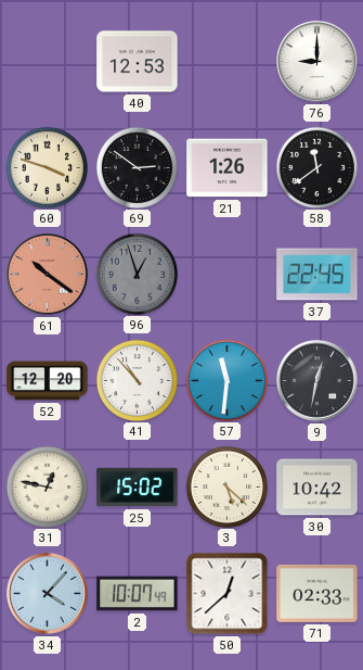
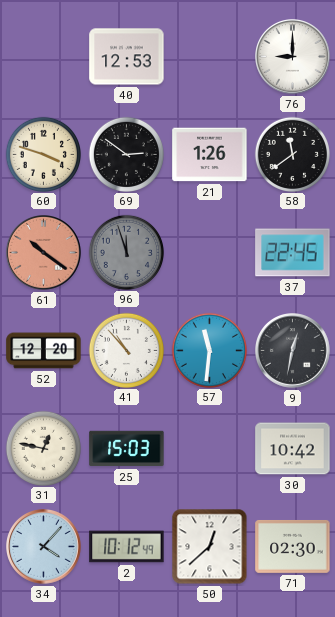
96: 12:57 -> 11:57
25: 15:02 -> 15:03
3: 5:22 -> none
2: 10:07 -> 10:12
71: 02:33 -> 02:30
